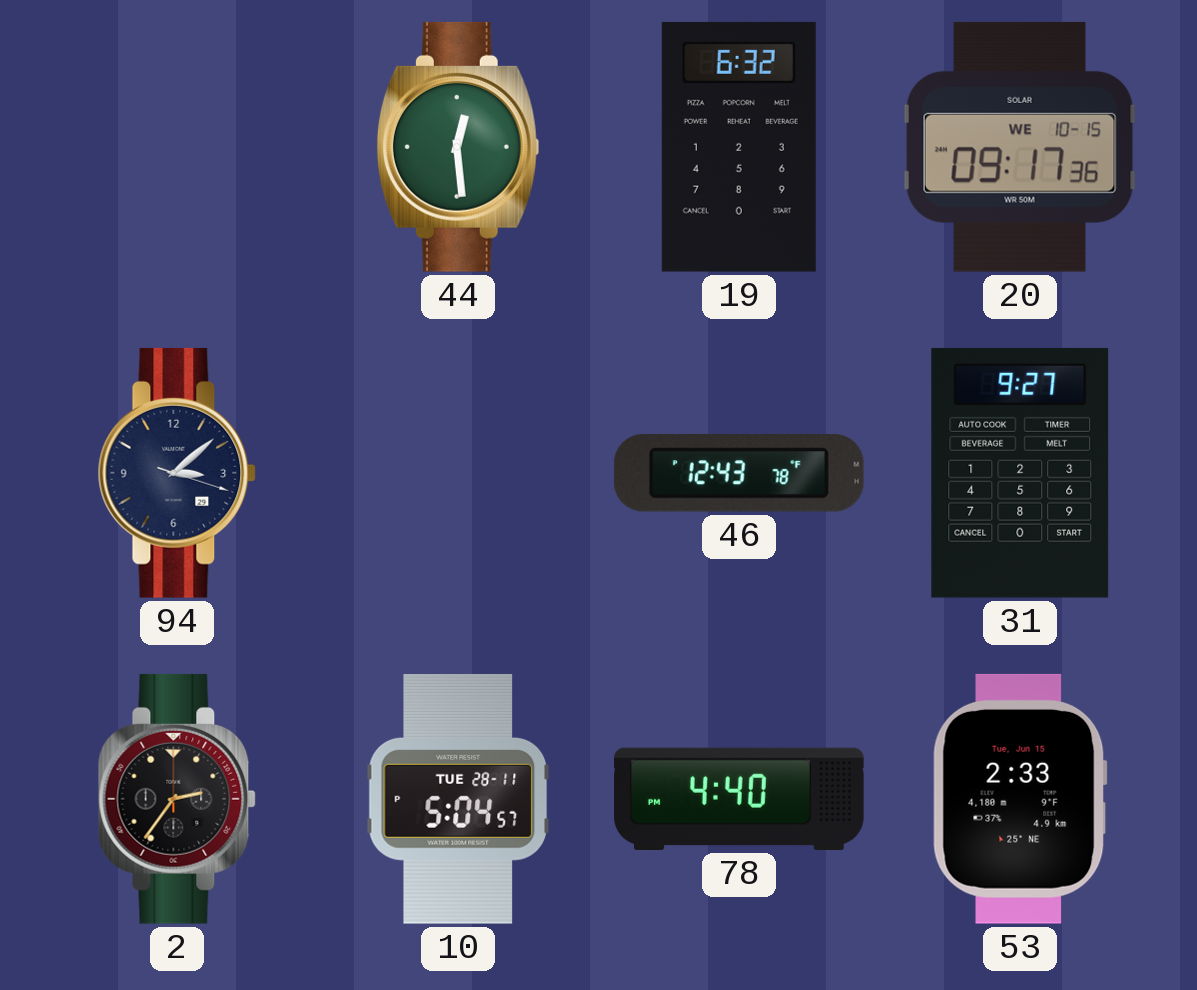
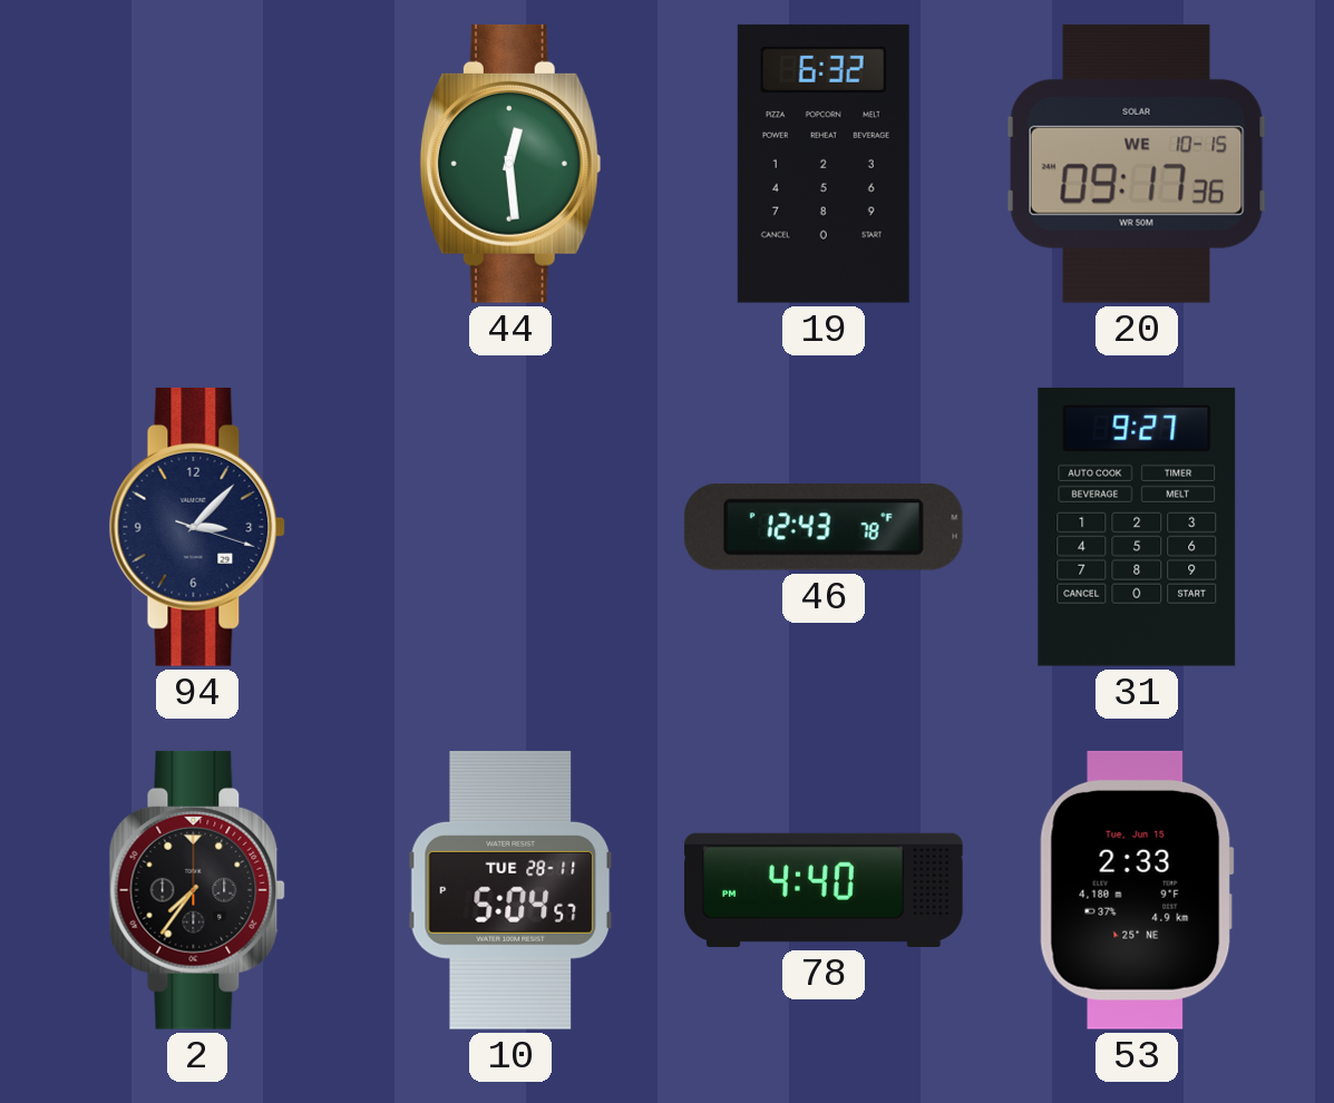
94: 3:08 -> 3:07
2: 2:36 -> 7:36
